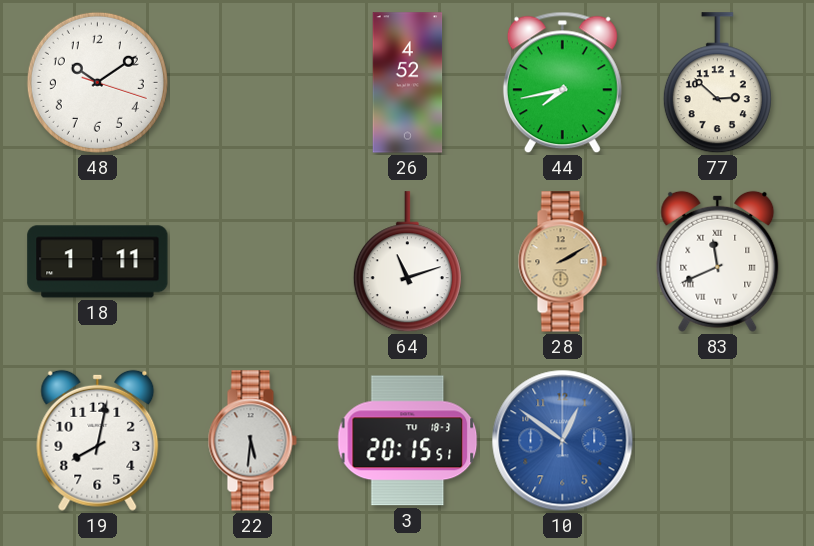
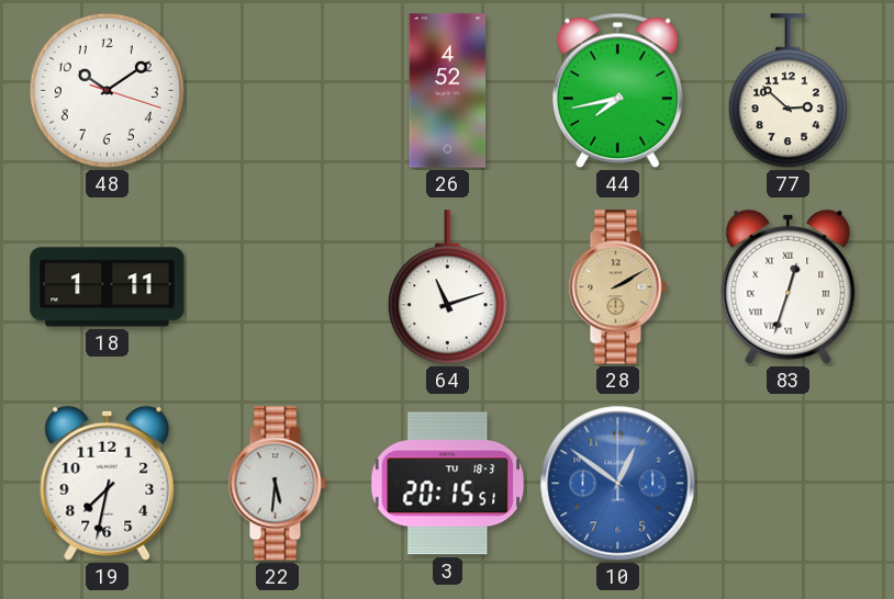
83: 11:41 -> 12:33
19: 8:02 -> 7:32
